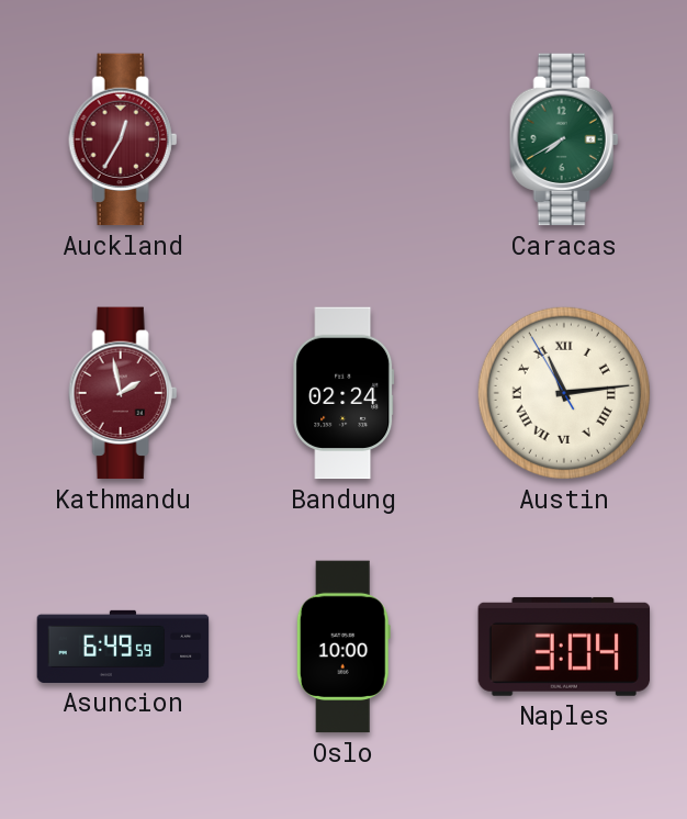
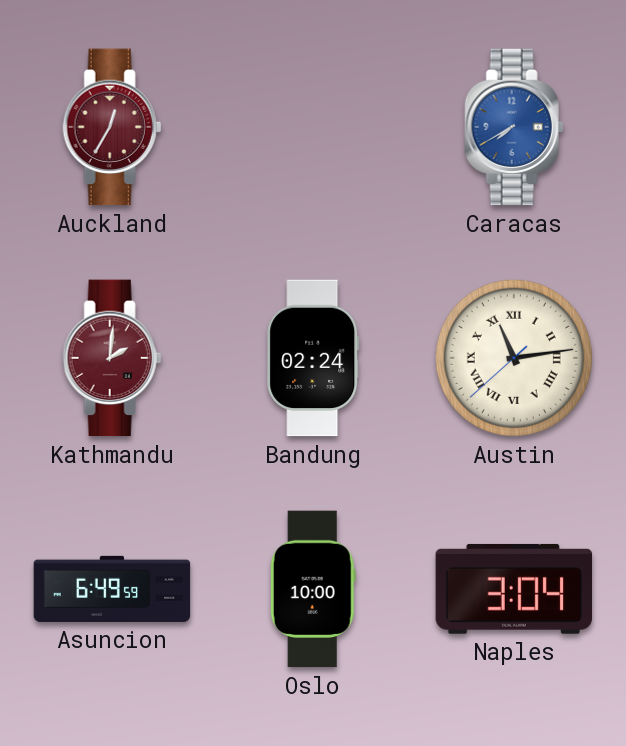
Caracas dial: green -> blue
Kathmandu: 1:58 -> 2:01
Austin: 11:13:55 -> 11:13:38
